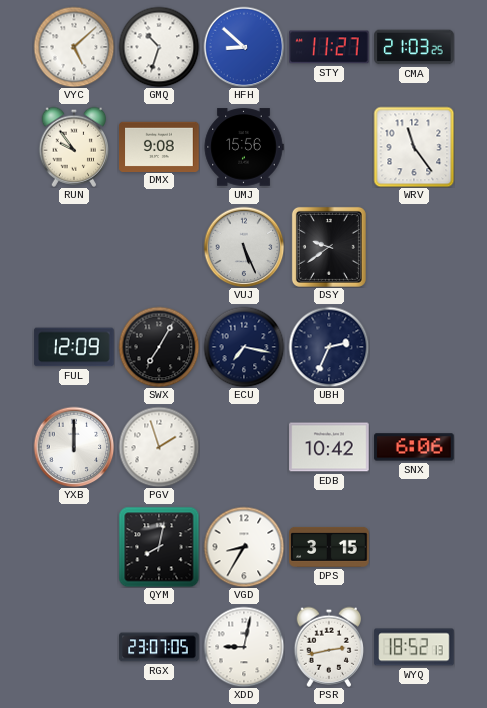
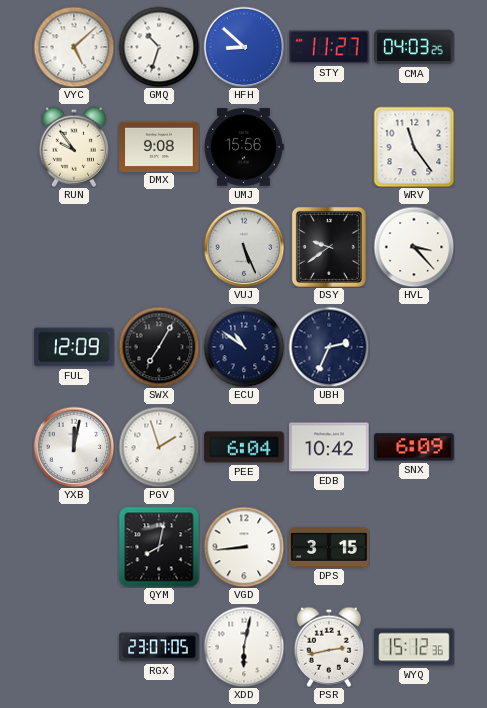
CMA: 21:03 -> 04:03
HVL: none -> 3:23
ECU: 7:17 -> 10:51
YXB: 12:00 -> 12:02
PEE: none -> 6:04
SNX: 6:06 -> 6:09
VGD: 8:35 -> 8:44
XDD: 9:02 -> 6:02
WYQ: 18:52 -> 15:12
